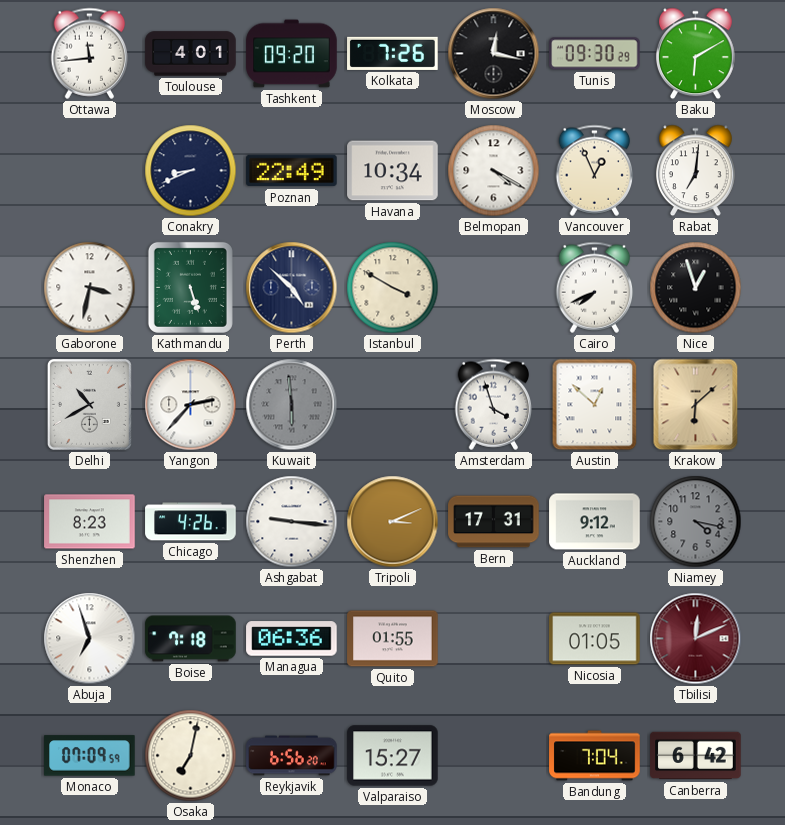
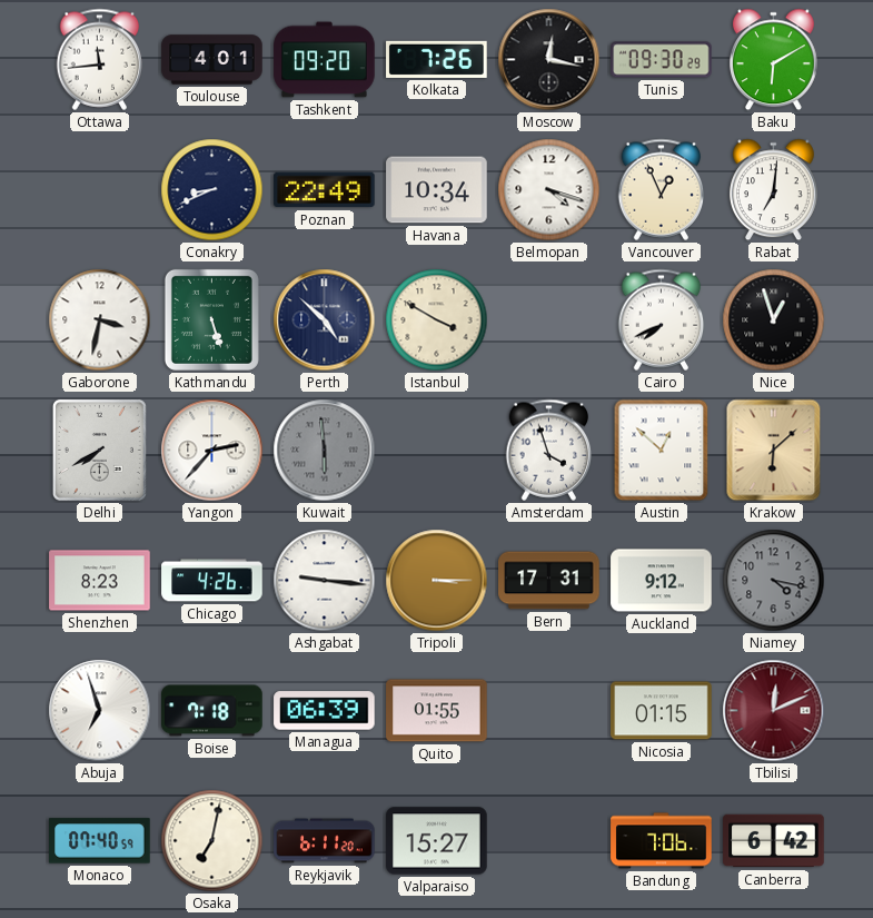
Belmopan: 4:20 -> 4:18
Delhi: 10:40 -> 7:40
Tripoli: 3:11 -> 3:15
Managua: 06:36 -> 06:39
Nicosia: 01:05 -> 01:15
Monaco: 07:09 -> 07:40
Reykjavik: 6:56 -> 6:11
Bandung: 7:04 -> 7:06
